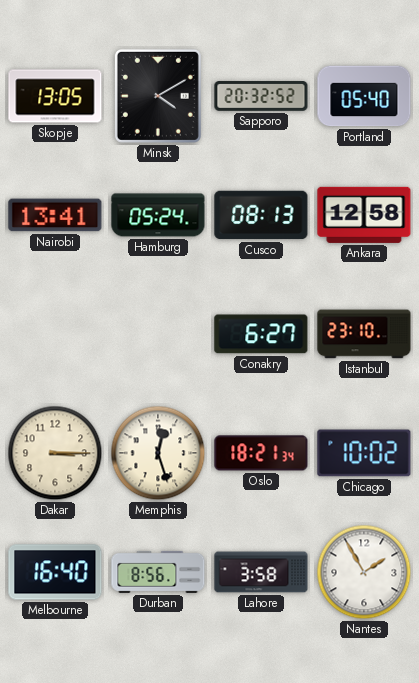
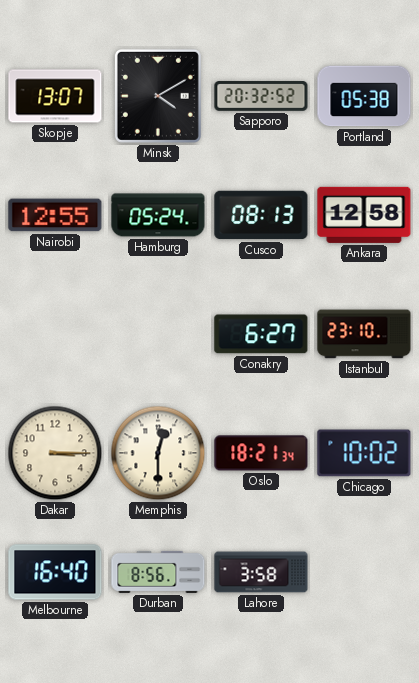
Skopje: 13:05 -> 13:07
Portland: 05:40 -> 05:38
Nairobi: 13:41 -> 12:55
Memphis: 12:27 -> 12:30
Nantes: 1:55 -> none
